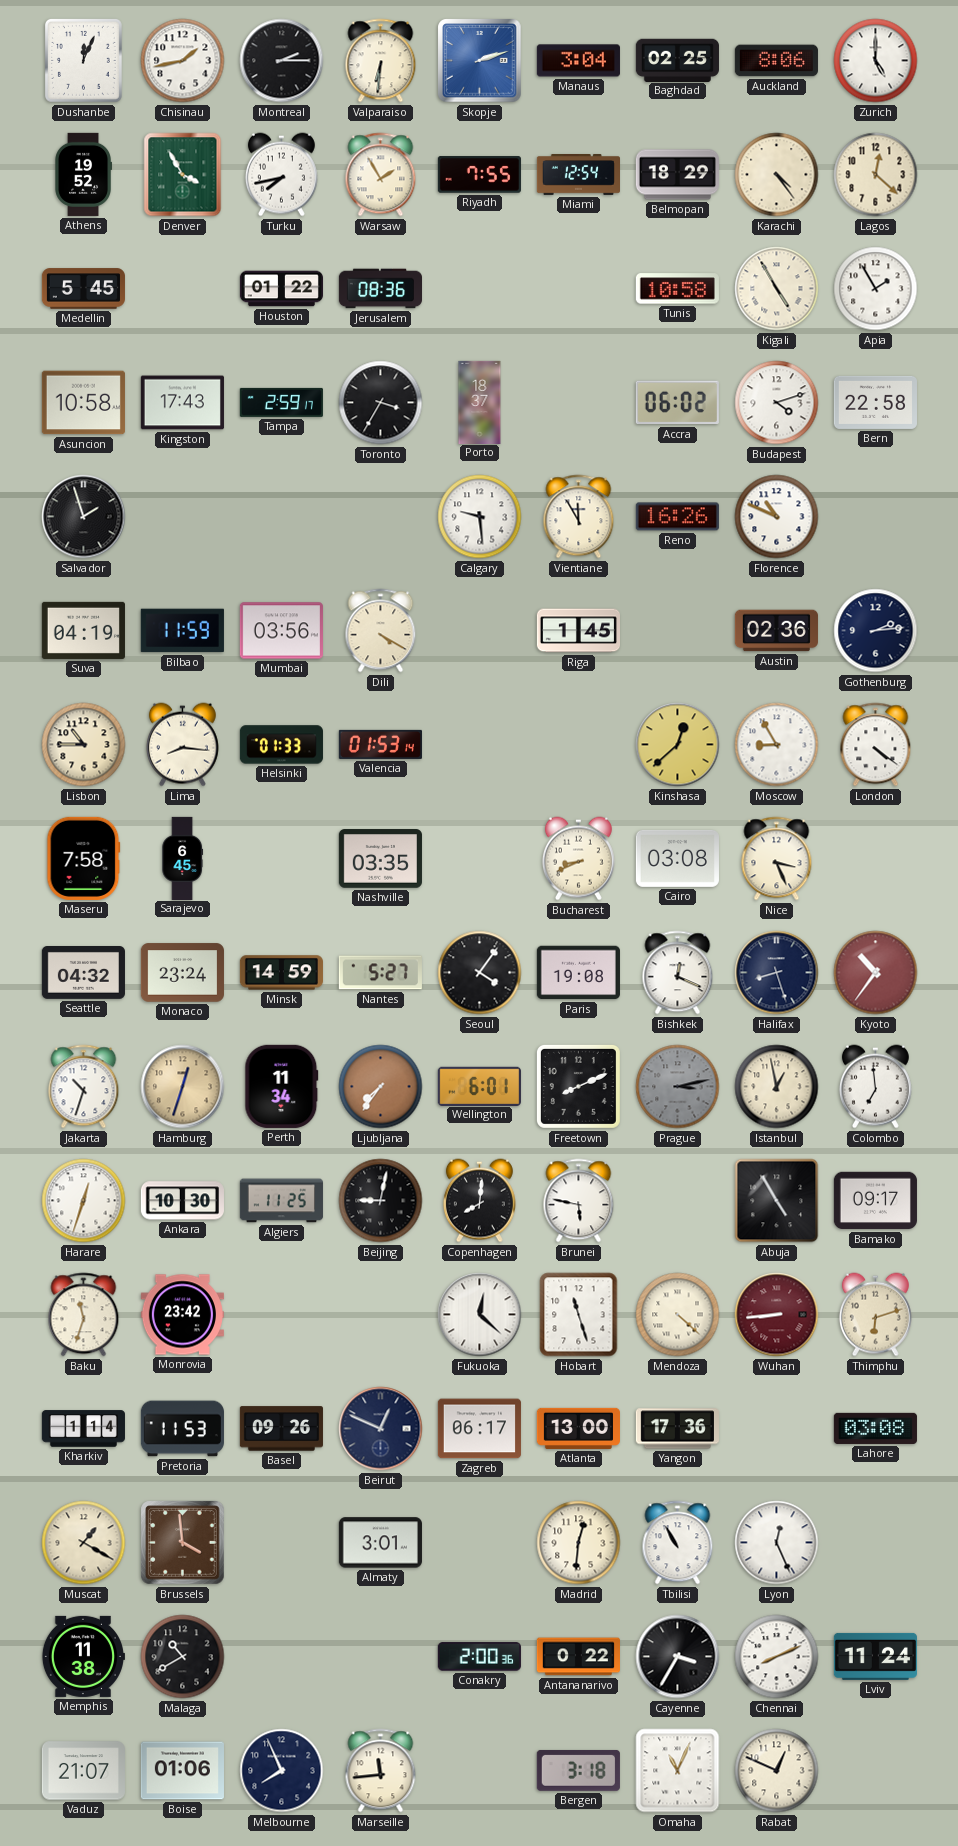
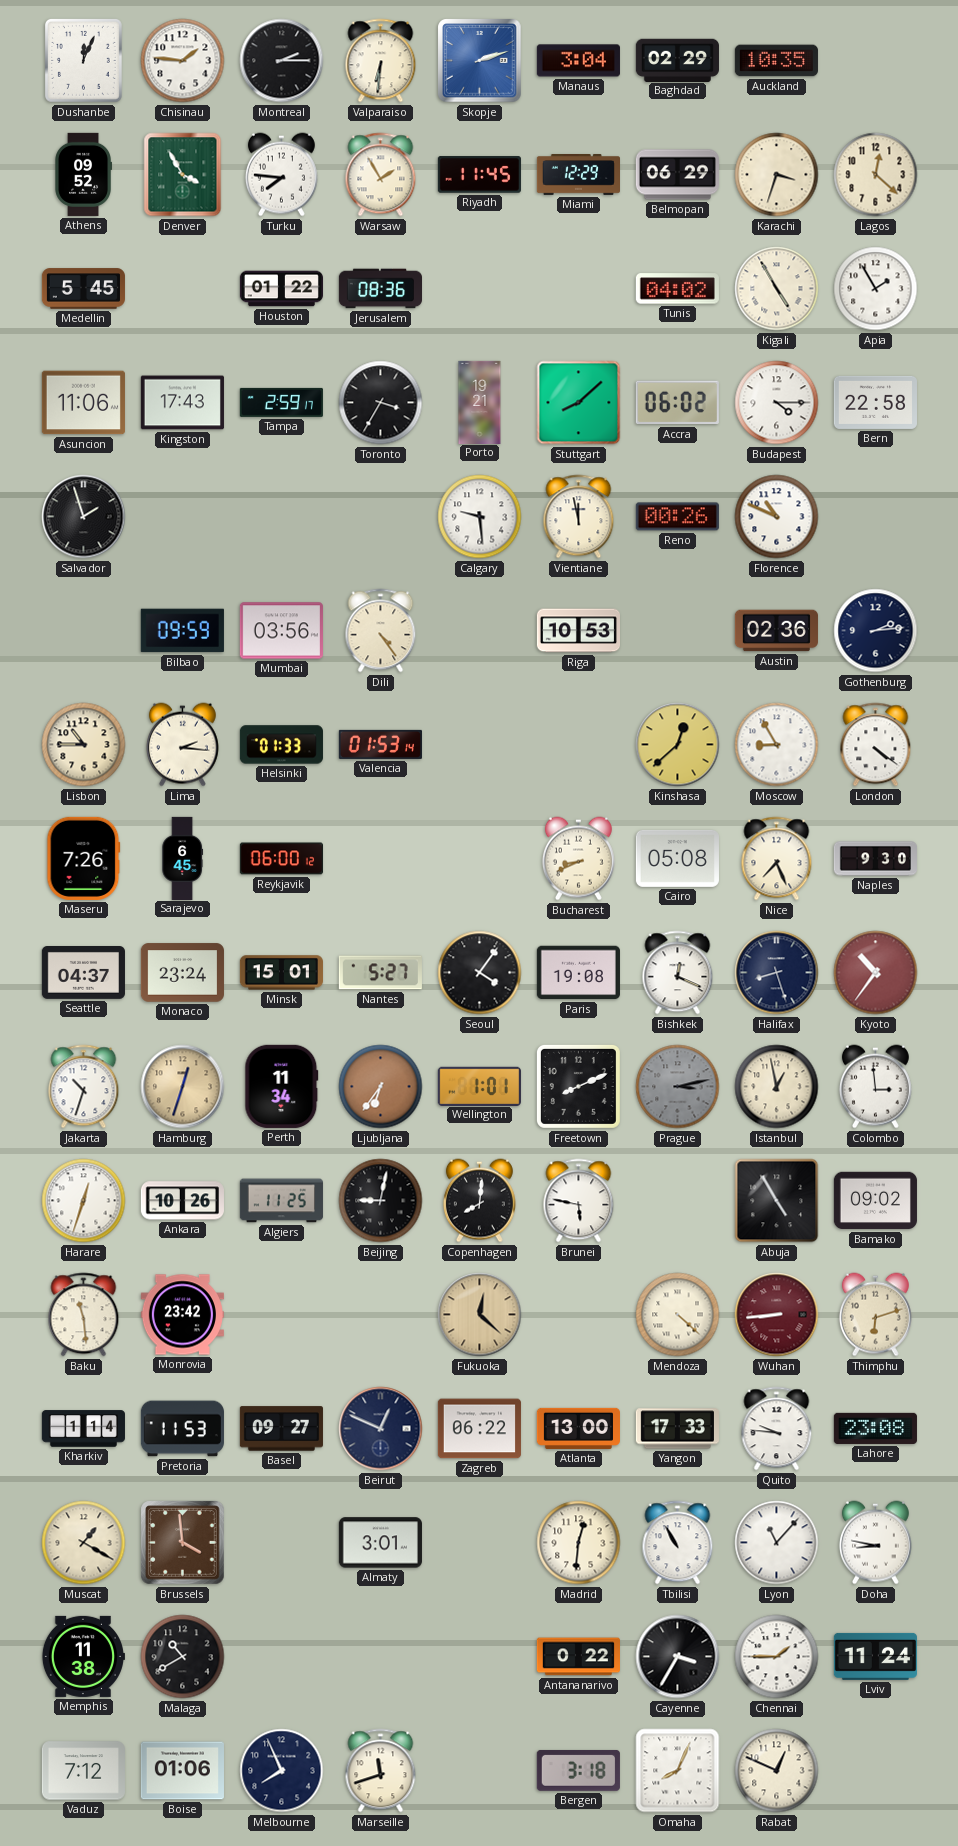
Chisinau: 1:43 -> 1:46
Baghdad: 02:25 -> 02:29
Auckland: 8:06 -> 10:35
Zurich: 5:00 -> none
Athens: 19:52 -> 09:52
Turku: 7:43 -> 7:46
Riyadh: 7:55 -> 11:45
Miami: 12:54 -> 12:29
Belmopan: 18:29 -> 06:29
Karachi: 4:24 -> 3:33
Tunis: 10:58 -> 04:02
Asuncion: 10:58 -> 11:06
Porto: 18:37 -> 19:21
Stuttgart: none -> 8:08
Budapest: 4:12 -> 4:15
Vientiane: 11:55 -> 11:58
Reno: 16:26 -> 00:26
Suva: 04:19 -> none
Bilbao: 11:59 -> 09:59
Dili: 4:20 -> 4:24
Riga: 1:45 -> 10:53
Lima: 8:16 -> 2:16
Maseru: 7:58 -> 7:26
Reykjavik: none -> 06:00
Nashville: 03:35 -> none
Cairo: 03:08 -> 05:08
Nice: 3:26 -> 7:26
Naples: none -> 9:30
Seattle: 04:32 -> 04:37
Minsk: 14:59 -> 15:01
Ljubljana: 7:36 -> 6:36
Wellington: 6:01 -> 1:01
Colombo: 6:59 -> 2:59
Ankara: 10:30 -> 10:26
Bamako: 09:17 -> 09:02
Baku: 11:33 -> 11:29
Fukuoka dial: white -> champagne
Hobart: 11:27 -> none
Basel: 09:26 -> 09:27
Zagreb: 06:17 -> 06:22
Yangon: 17:36 -> 17:33
Quito: none -> 9:46
Lahore: 03:08 -> 23:08
Lyon: 12:26 -> 11:07
Doha: none -> 8:47
Conakry: 2:00 -> none
Chennai: 8:11 -> 1:45
Vaduz: 21:07 -> 7:12
Marseille: 11:44 -> 11:42
Omaha: 11:04 -> 8:04
